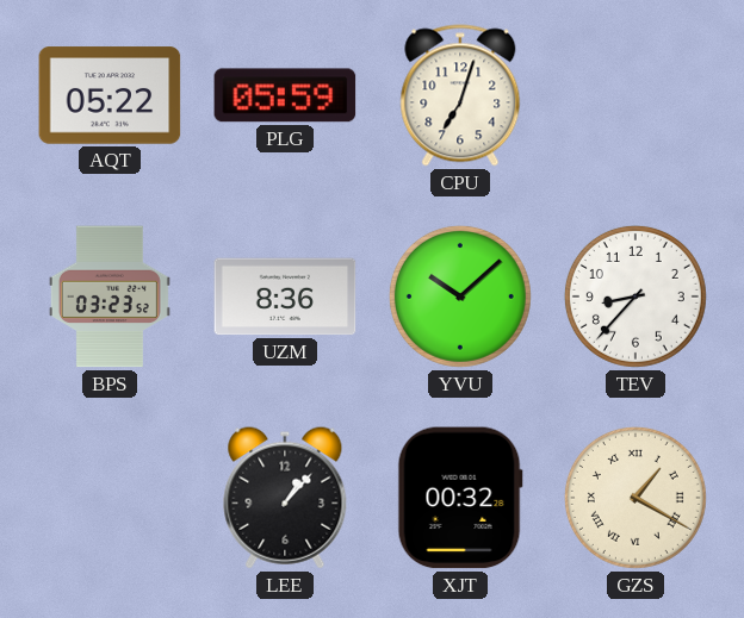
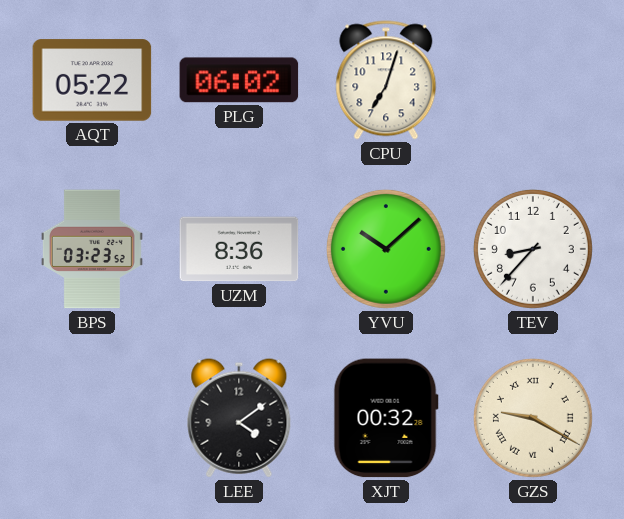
PLG: 05:59 -> 06:02
LEE: 1:07 -> 4:09
GZS: 1:20 -> 9:20
